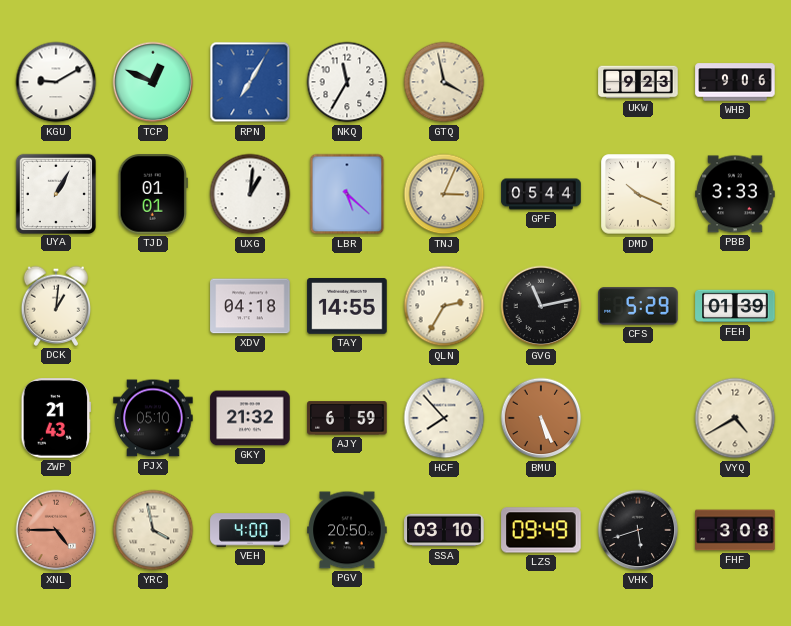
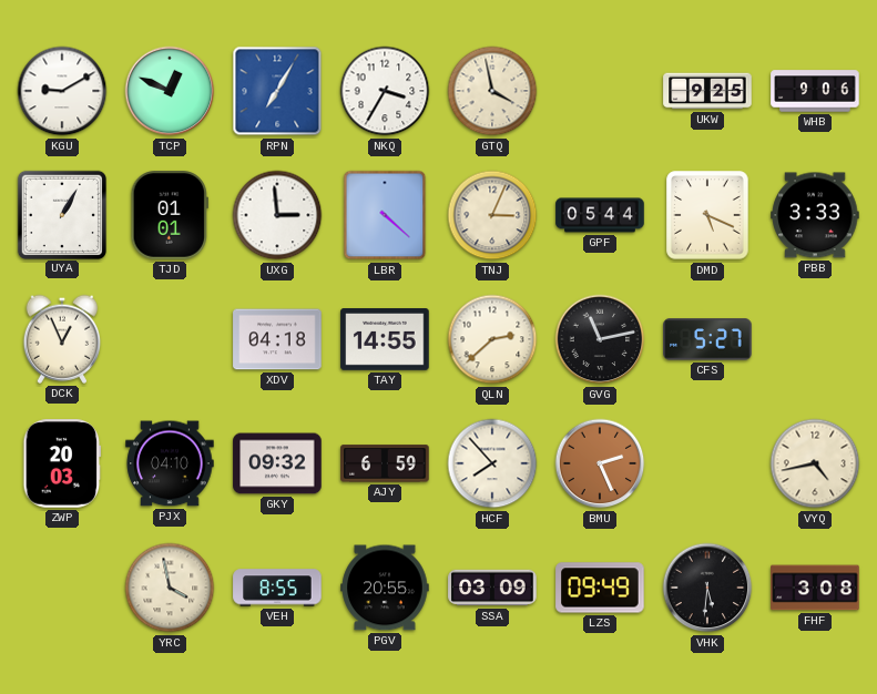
NKQ: 11:35 -> 3:35
UKW: 9:23 -> 9:25
UXG: 1:01 -> 2:59
LBR: 5:22 -> 4:22
DMD: 10:19 -> 5:19
DCK: 1:01 -> 12:56
QLN: 2:35 -> 2:38
CFS: 5:29 -> 5:27
FEH: 01:39 -> none
ZWP: 21:43 -> 20:03
PJX: 05:10 -> 04:10
GKY: 21:32 -> 09:32
BMU: 5:26 -> 2:26
VYQ: 4:40 -> 4:43
XNL: 4:45 -> none
VEH: 4:00 -> 8:55
PGV: 20:50 -> 20:55
SSA: 03:10 -> 03:09
VHK: 5:42 -> 5:31
